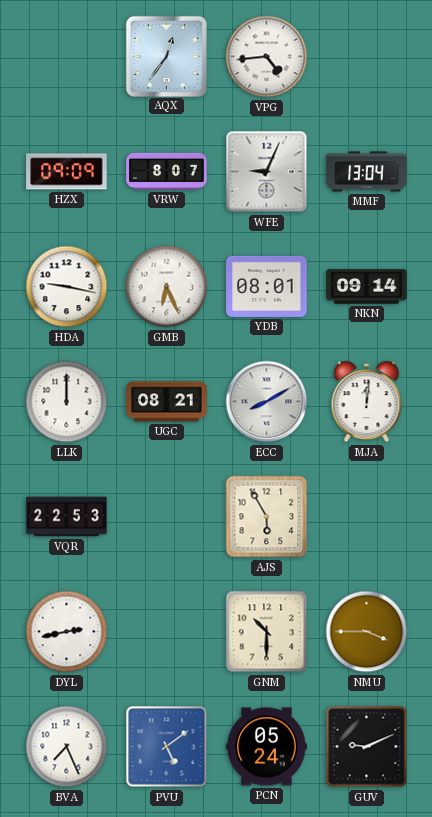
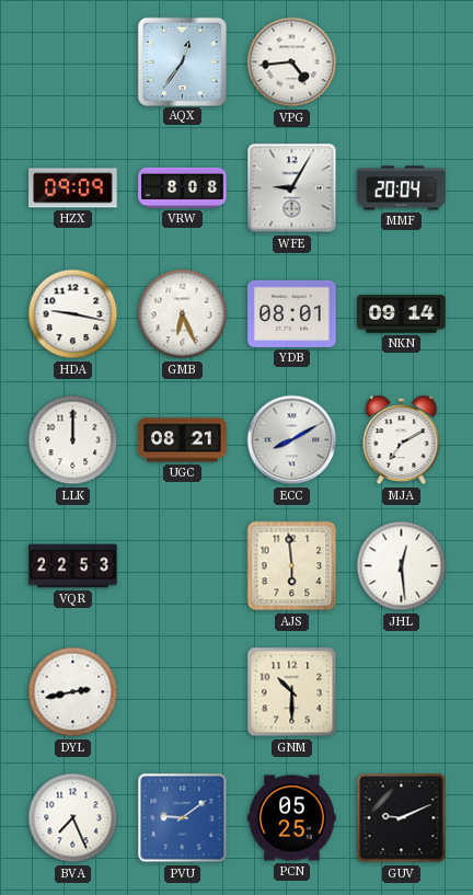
VRW: 8:07 -> 8:08
WFE: 9:04 -> 9:05
MMF: 13:04 -> 20:04
MJA: 12:01 -> 7:10
AJS: 5:55 -> 5:59
JHL: none -> 12:29
NMU: 3:45 -> none
PVU: 5:09 -> 9:09
PCN: 05:24 -> 05:25
